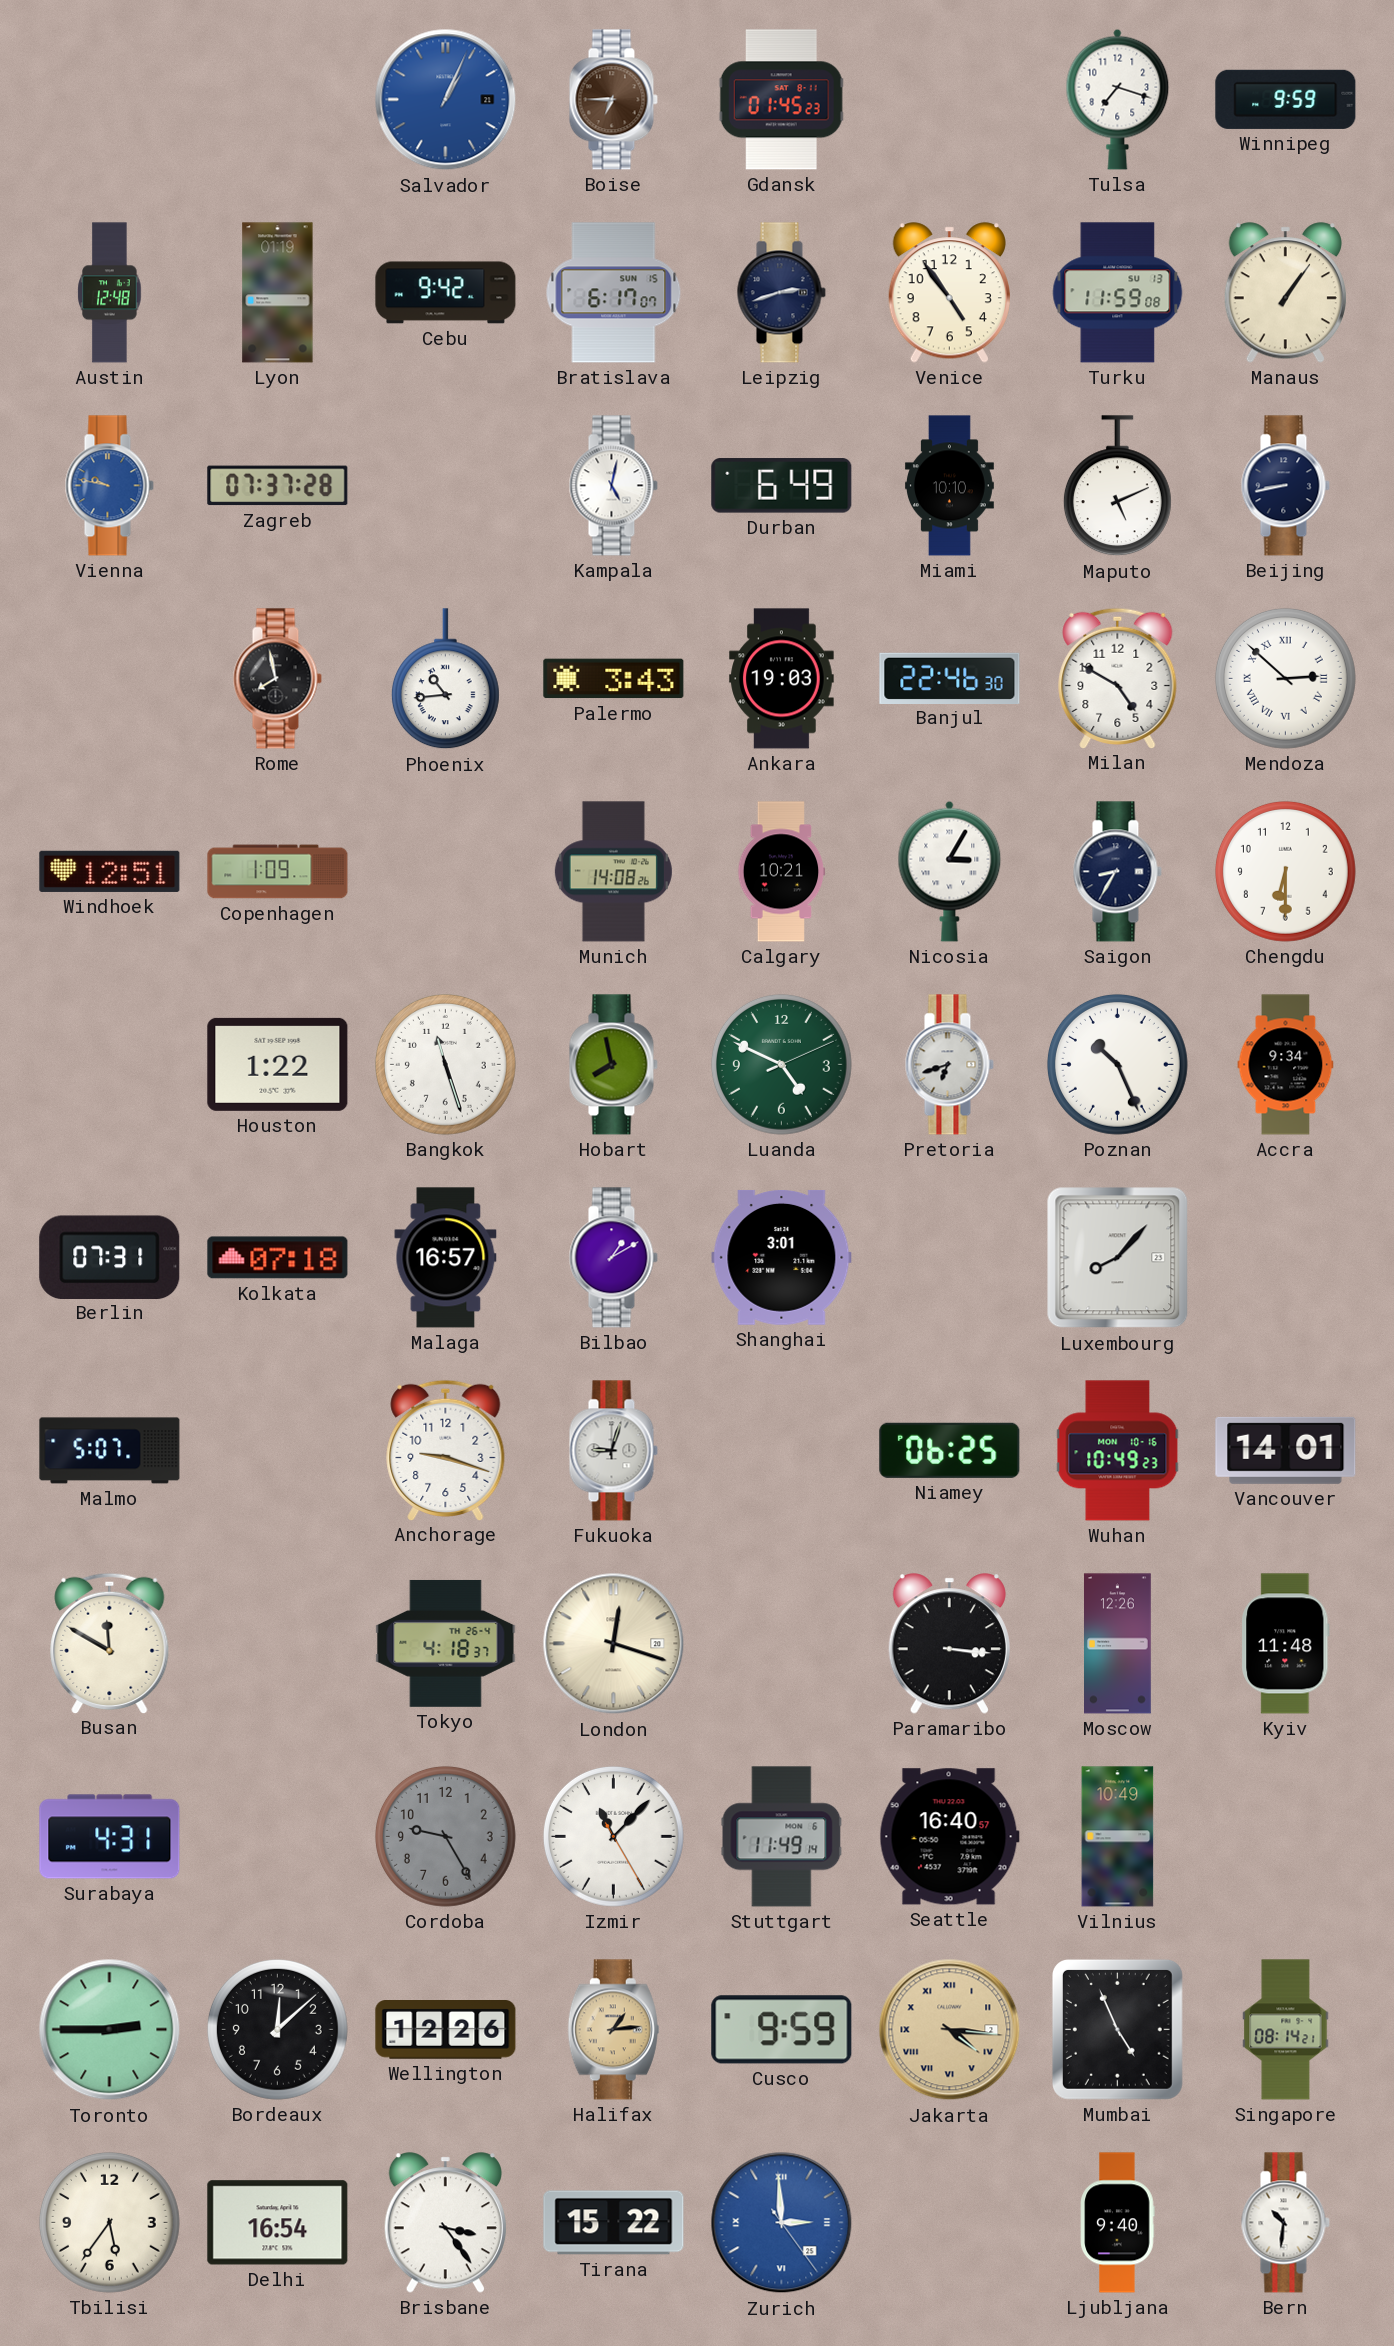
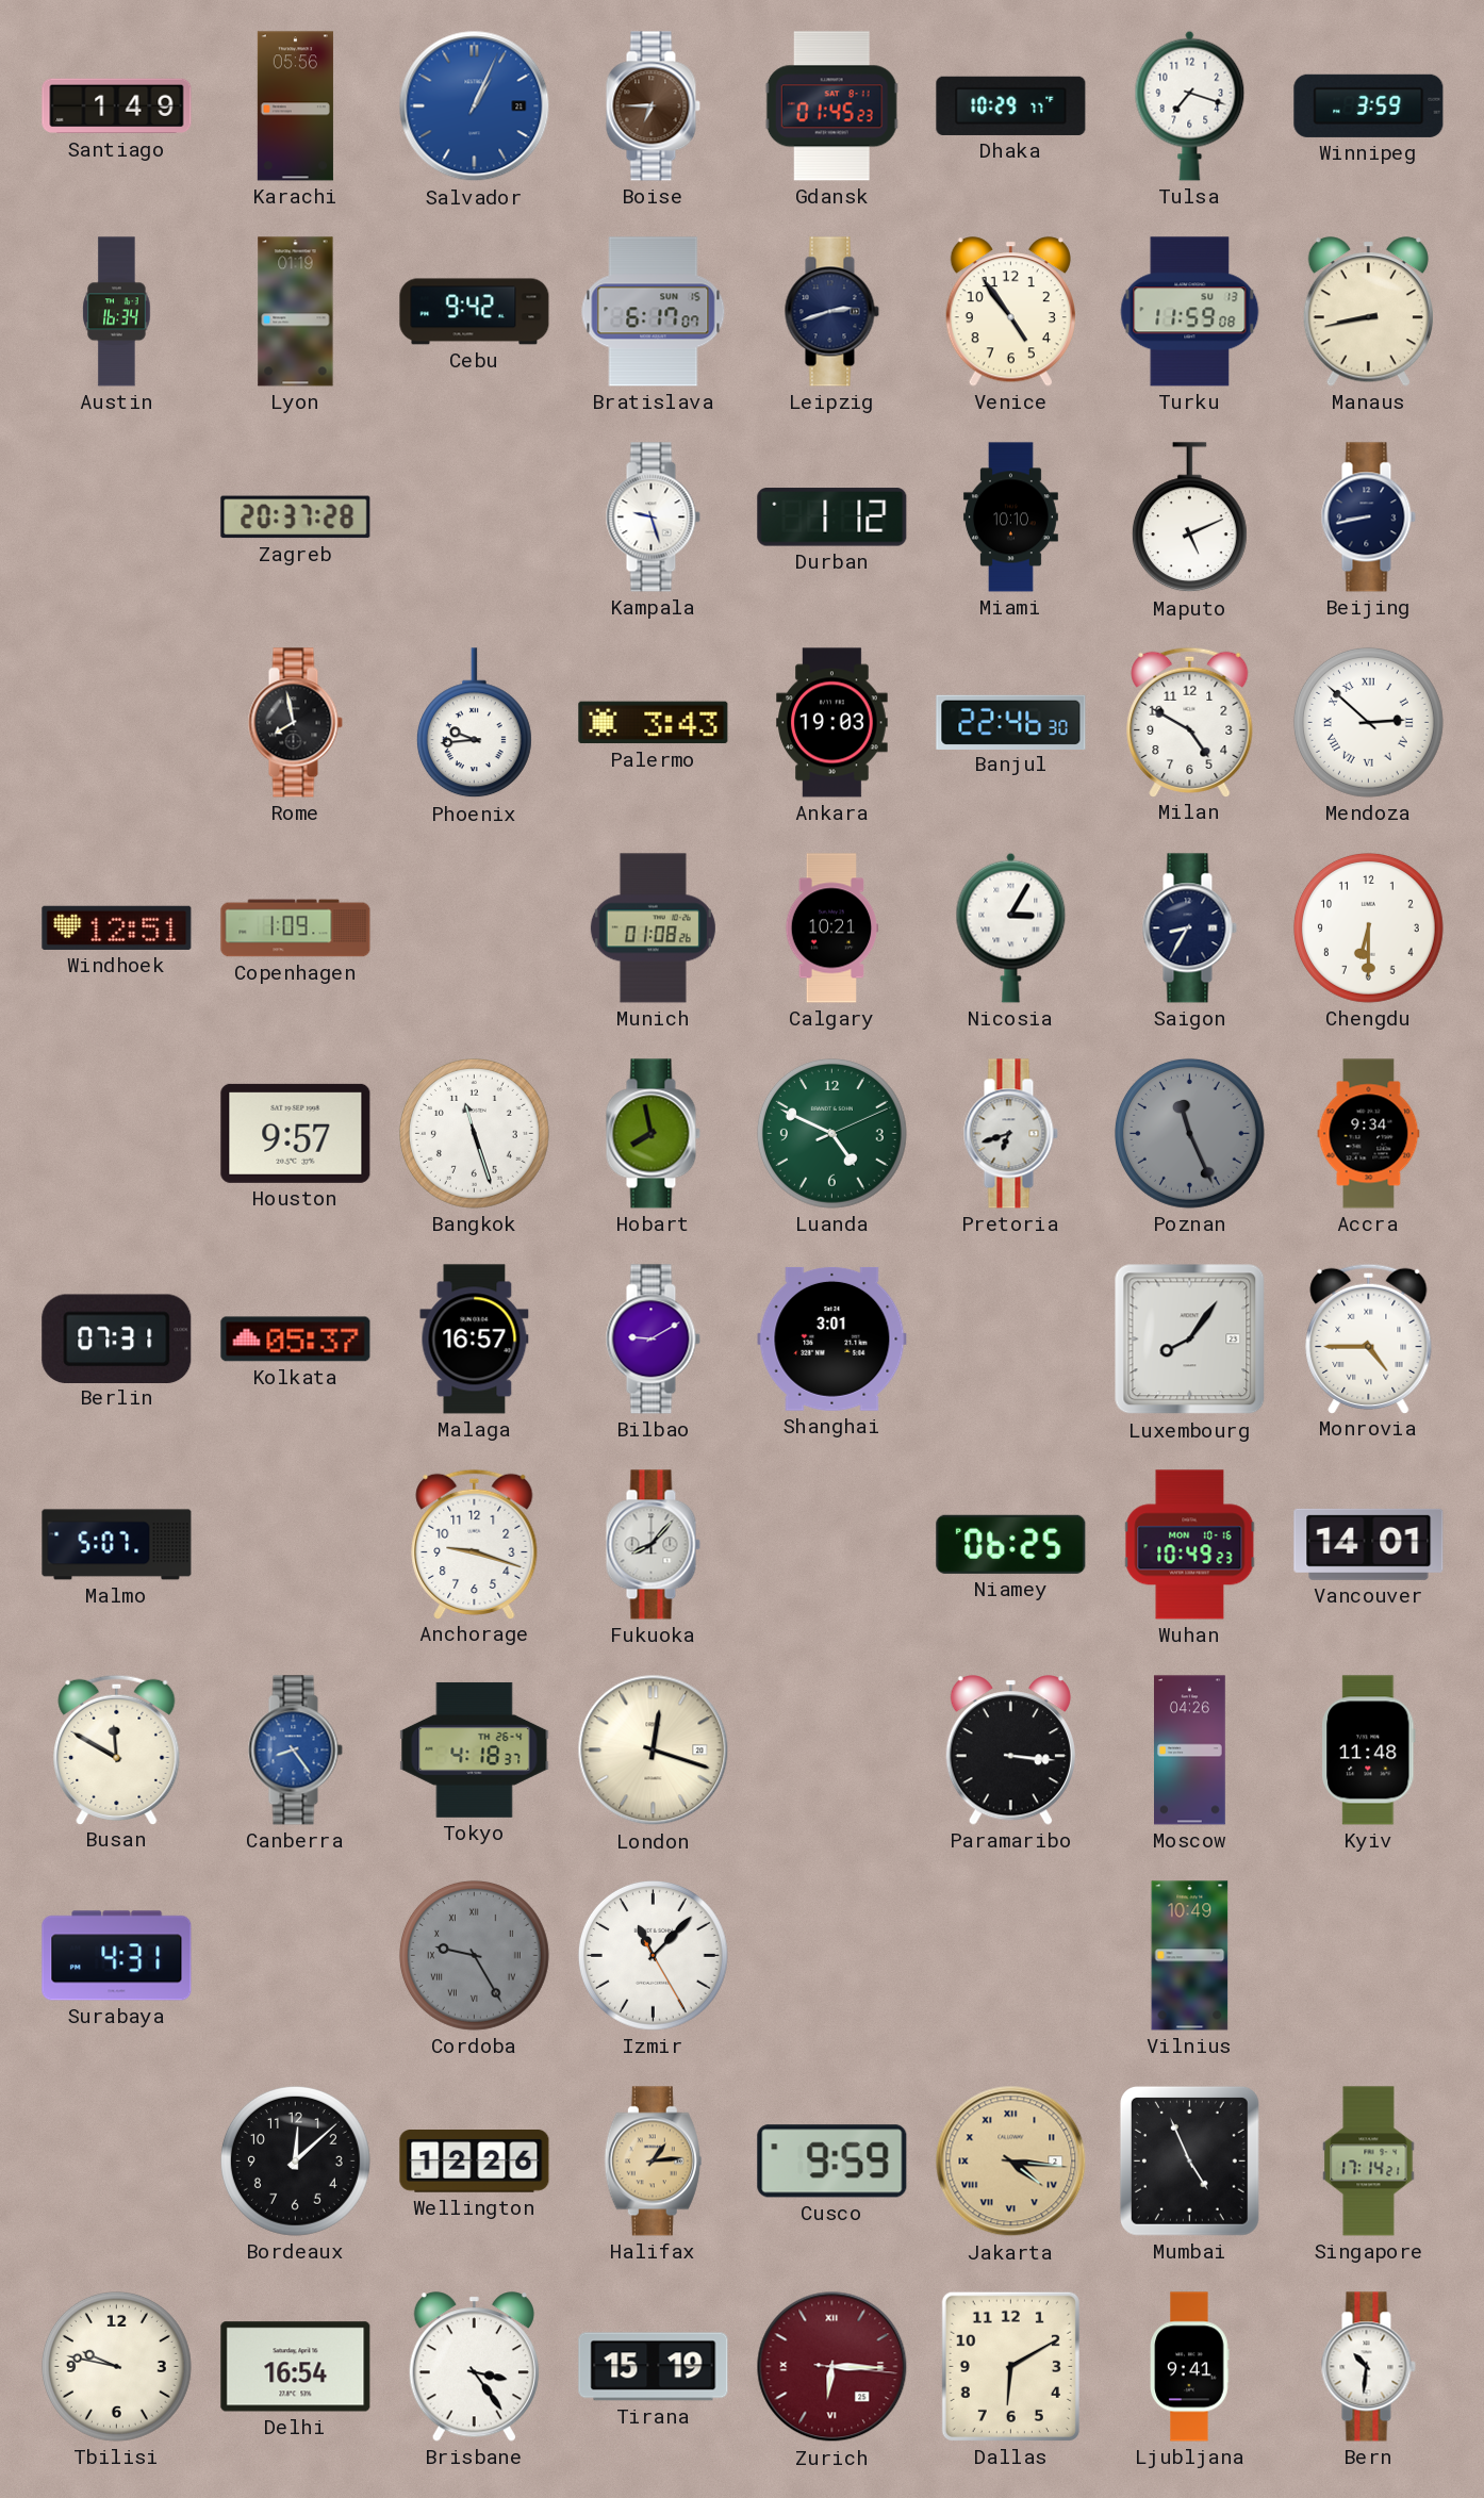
Santiago: none -> 1:49
Karachi: none -> 05:56
Dhaka: none -> 10:29
Winnipeg: 9:59 -> 3:59
Austin: 12:48 -> 16:34
Manaus: 1:06 -> 8:43
Vienna: 9:47 -> none
Zagreb: 07:37 -> 20:37
Kampala: 5:02 -> 9:27
Durban: 6:49 -> 1:12
Phoenix: 10:44 -> 9:44
Munich: 14:08 -> 01:08
Houston: 1:22 -> 9:57
Poznan: 10:26 -> 11:26
Poznan dial: white -> grey
Kolkata: 07:18 -> 05:37
Bilbao: 1:10 -> 9:10
Luxembourg: 8:07 -> 8:06
Monrovia: none -> 4:45
Fukuoka: 9:03 -> 8:07
Canberra: none -> 8:24
Moscow: 12:26 -> 04:26
Cordoba numerals: Arabic -> Roman
Stuttgart: 11:49 -> none
Seattle: 16:40 -> none
Toronto: 2:45 -> none
Singapore: 08:14 -> 17:14
Tbilisi: 5:36 -> 9:47
Tirana: 15:22 -> 15:19
Zurich: 2:59 -> 6:15
Zurich dial: blue -> burgundy
Dallas: none -> 6:10
Ljubljana: 9:40 -> 9:41
